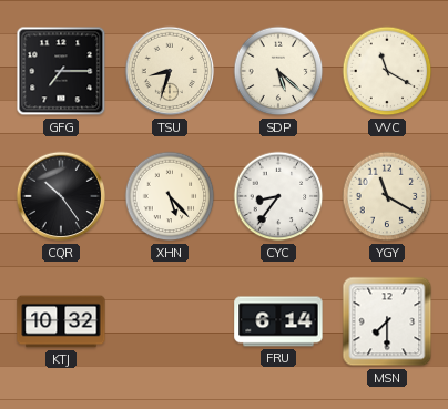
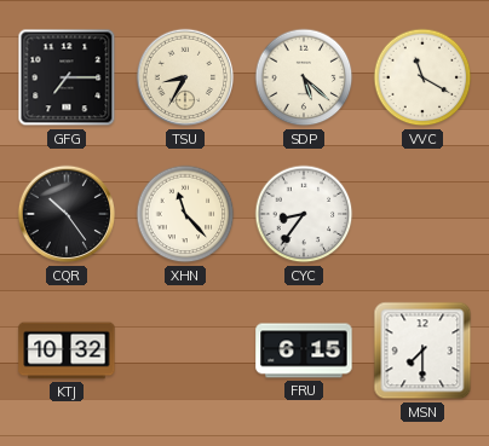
TSU: 8:33 -> 8:35
XHN: 5:23 -> 11:23
YGY: 11:20 -> none
FRU: 6:14 -> 6:15
